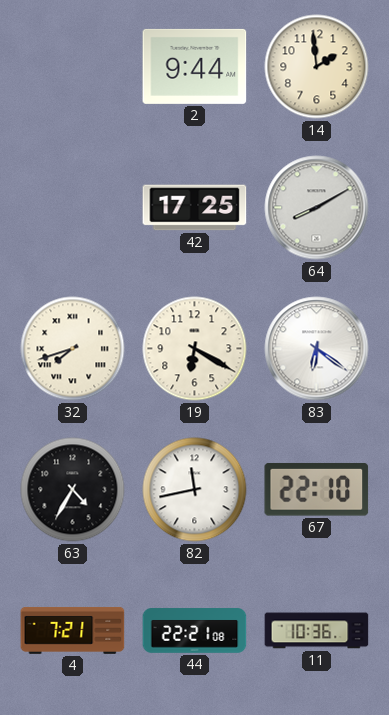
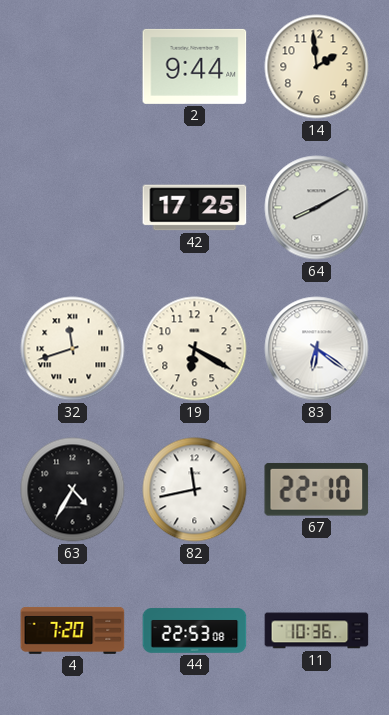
32: 7:42 -> 11:42
4: 7:21 -> 7:20
44: 22:21 -> 22:53
